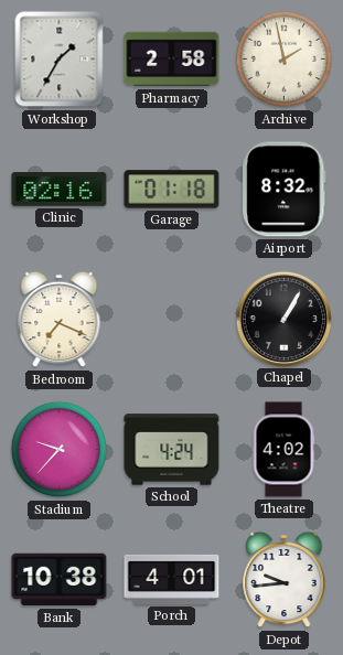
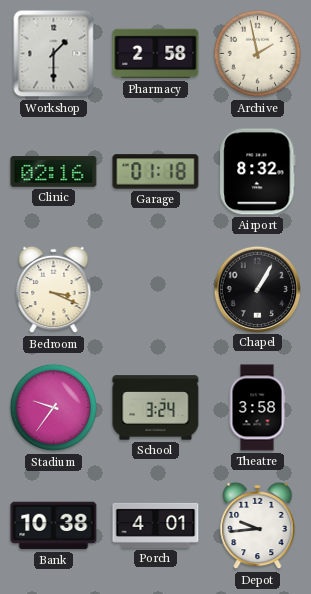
Workshop: 1:35 -> 1:30
Bedroom: 7:19 -> 3:19
Stadium: 9:37 -> 9:36
School: 4:24 -> 3:24
Theatre: 4:02 -> 3:58
